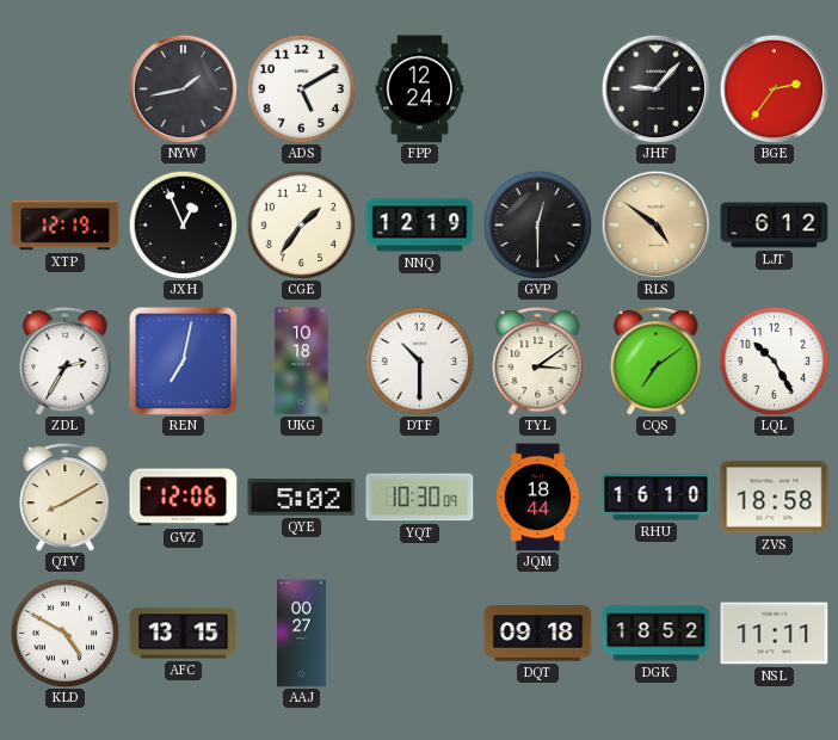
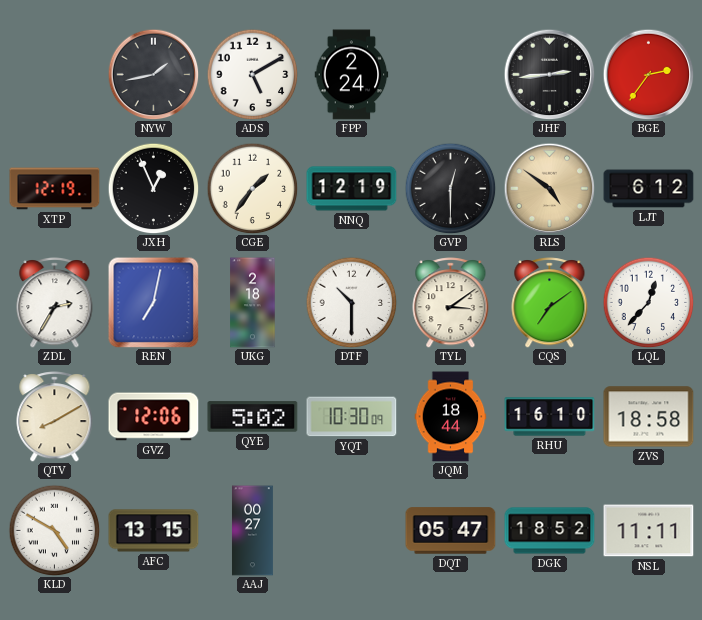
FPP: 12:24 -> 2:24
JHF: 9:07 -> 2:44
UKG: 10:18 -> 2:18
LQL: 10:25 -> 12:37
DQT: 09:18 -> 05:47
